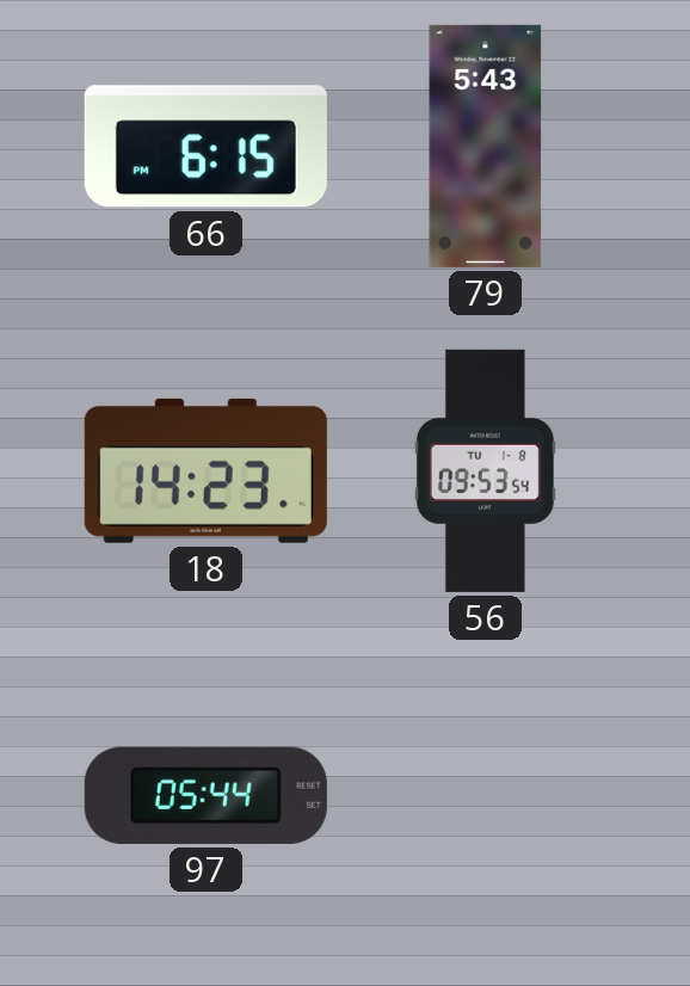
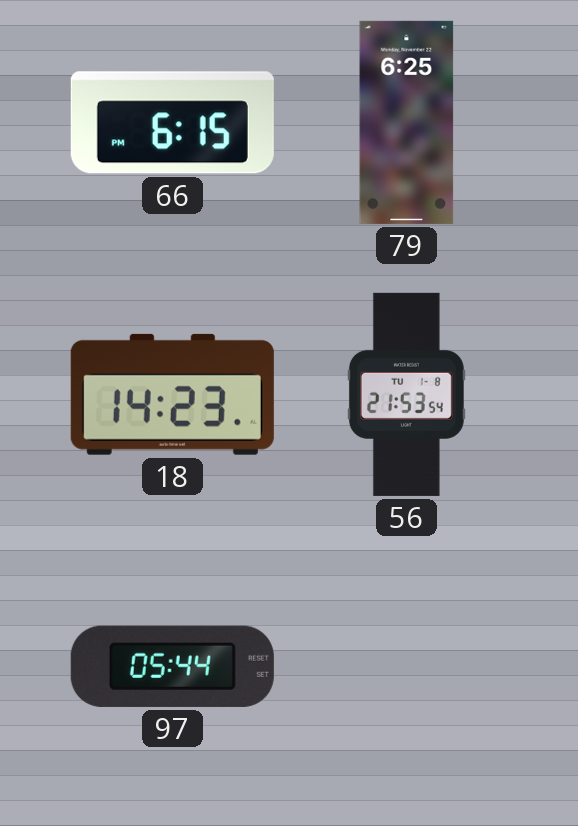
79: 5:43 -> 6:25
56: 09:53 -> 21:53
